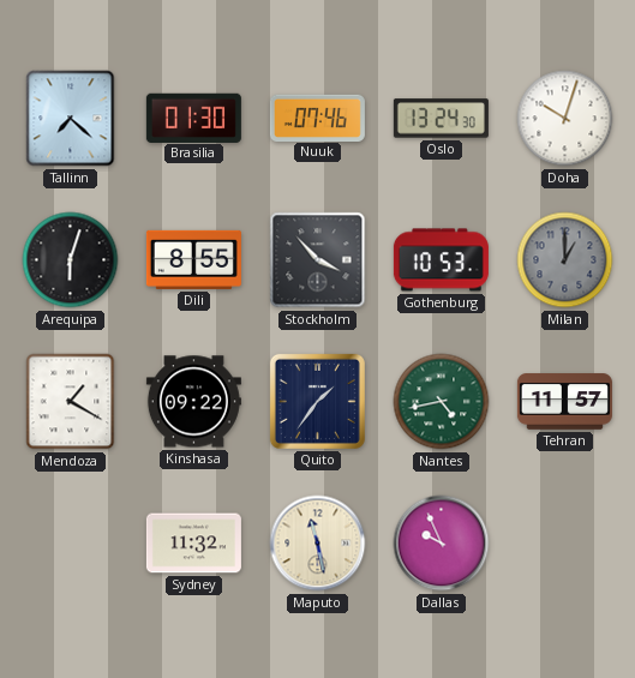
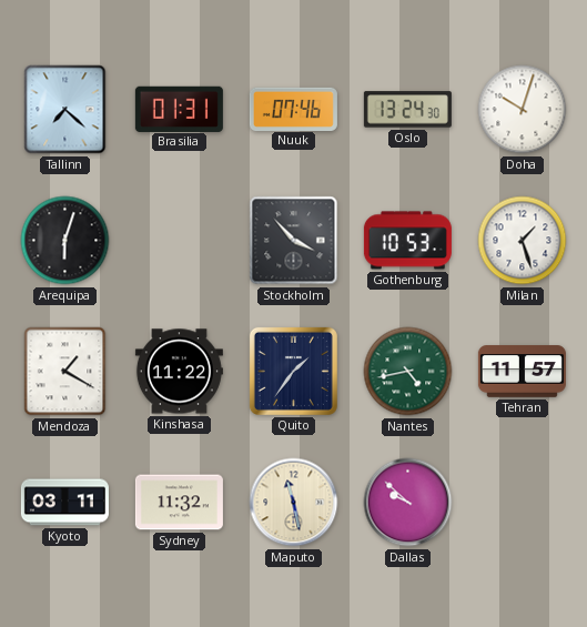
Brasilia: 01:30 -> 01:31
Dili: 8:55 -> none
Milan: 1:00 -> 1:27
Milan dial: grey -> white
Kinshasa: 09:22 -> 11:22
Kyoto: none -> 03:11
Dallas: 9:56 -> 9:52
